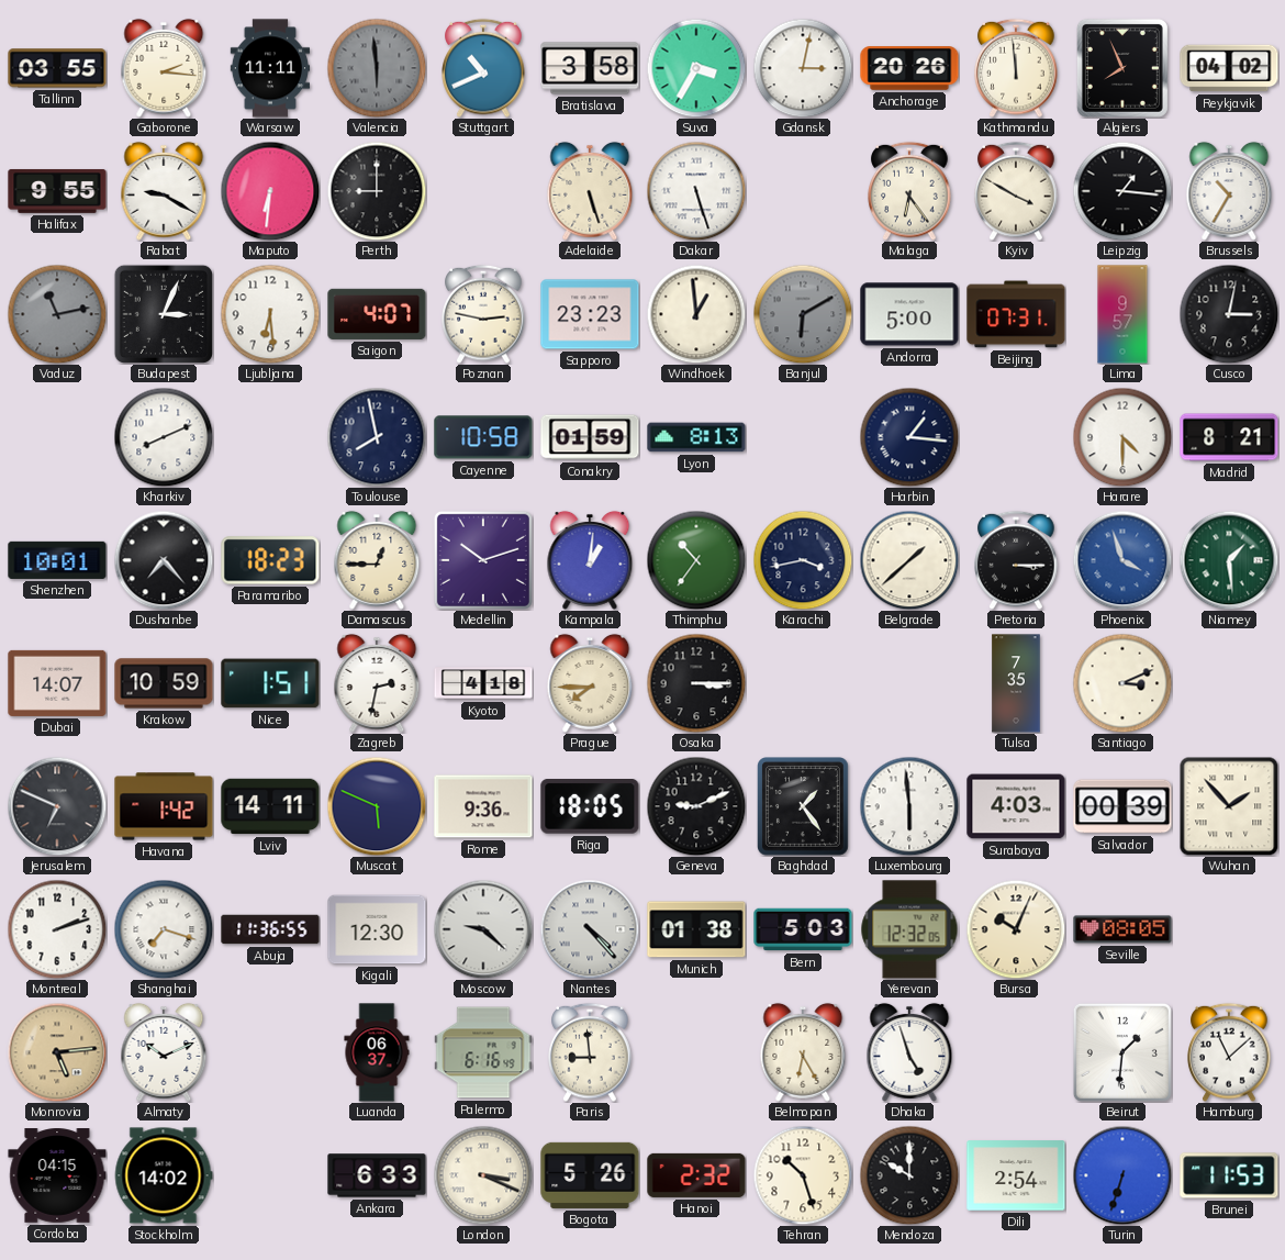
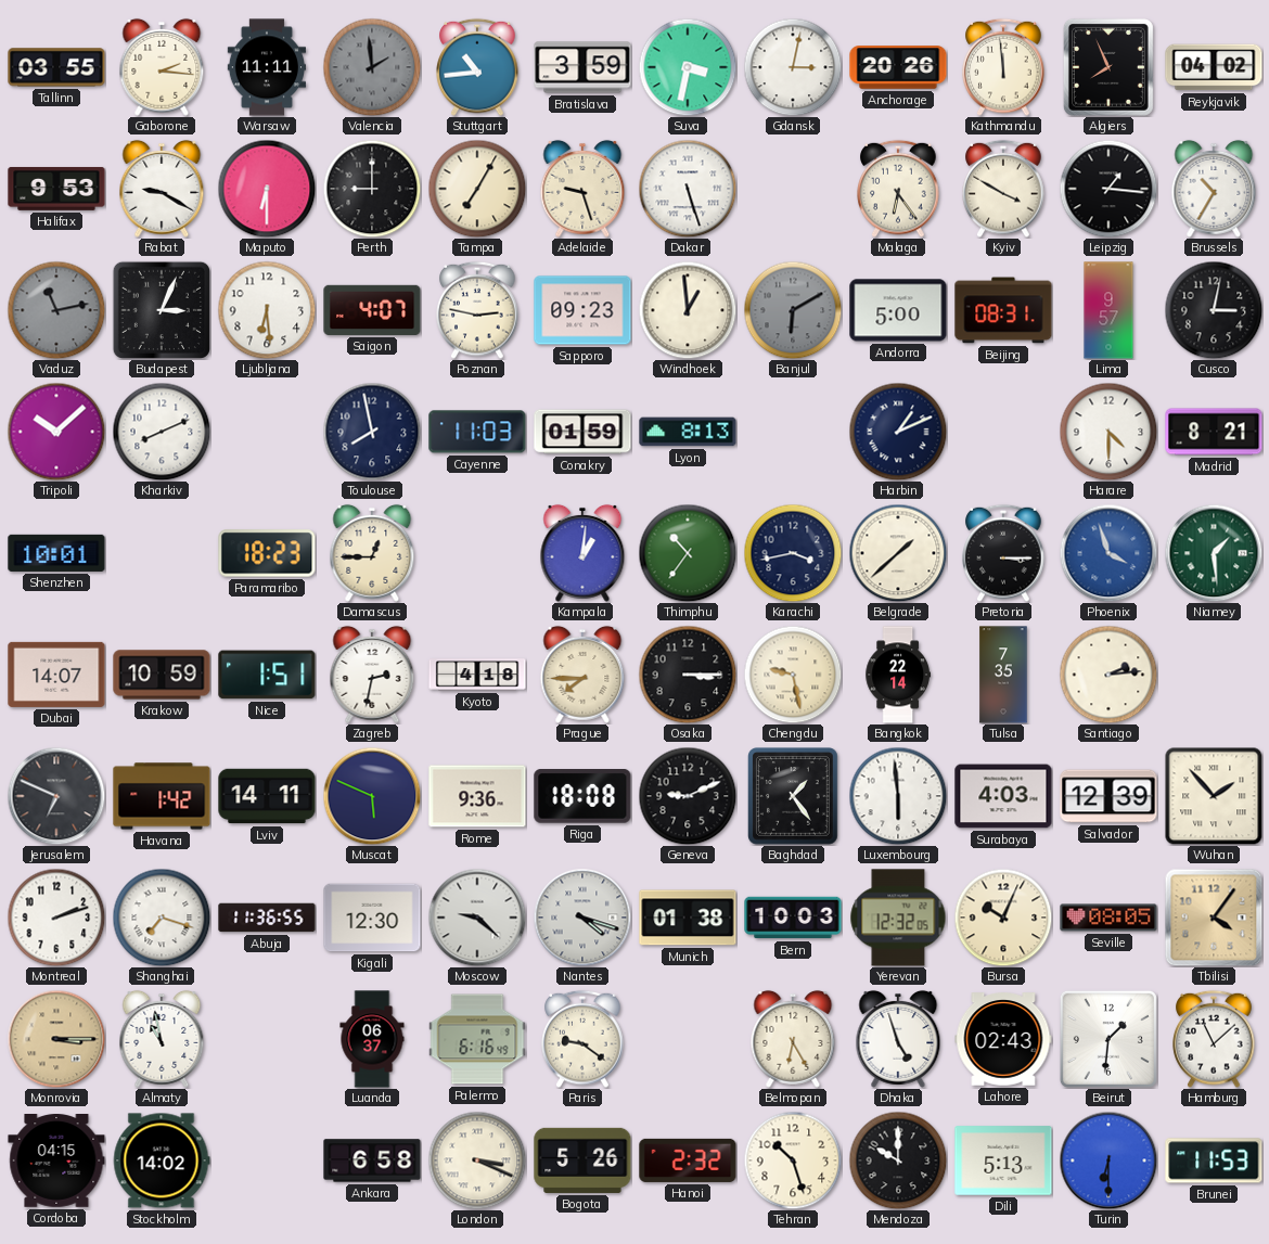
Valencia: 5:59 -> 1:59
Stuttgart: 10:41 -> 10:44
Bratislava: 3:58 -> 3:59
Suva: 3:35 -> 3:32
Halifax: 9:55 -> 9:53
Maputo: 6:31 -> 6:30
Tampa: none -> 7:05
Adelaide: 5:27 -> 9:27
Sapporo: 23:23 -> 09:23
Beijing: 07:31 -> 08:31
Tripoli: none -> 10:08
Cayenne: 10:58 -> 11:03
Harbin: 1:16 -> 1:11
Dushanbe: 7:23 -> none
Medellin: 10:12 -> none
Chengdu: none -> 9:28
Bangkok: none -> 22:14
Santiago: 3:11 -> 2:14
Riga: 18:05 -> 18:08
Salvador: 00:39 -> 12:39
Nantes: 4:23 -> 4:18
Bern: 5:03 -> 10:03
Tbilisi: none -> 4:06
Monrovia: 5:14 -> 3:15
Almaty: 10:11 -> 10:58
Paris: 8:59 -> 9:21
Lahore: none -> 02:43
Ankara: 6:33 -> 6:58
Dili: 2:54 -> 5:13
Turin: 6:33 -> 6:30
